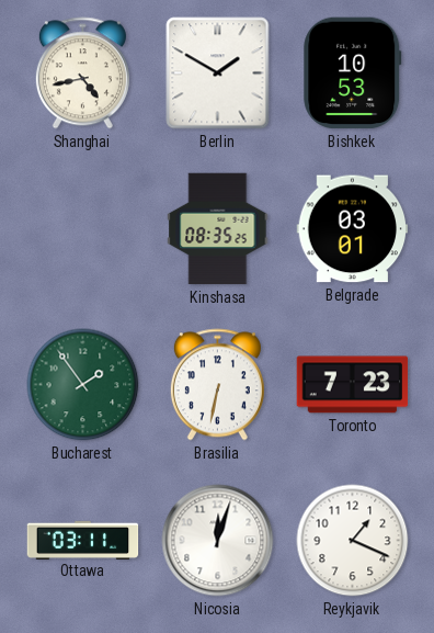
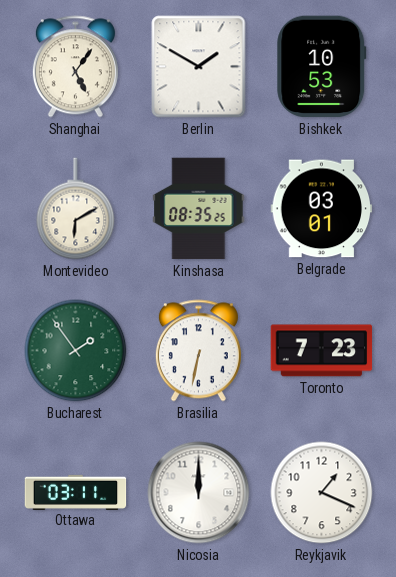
Shanghai: 4:43 -> 5:06
Montevideo: none -> 6:10
Nicosia: 12:03 -> 12:00
